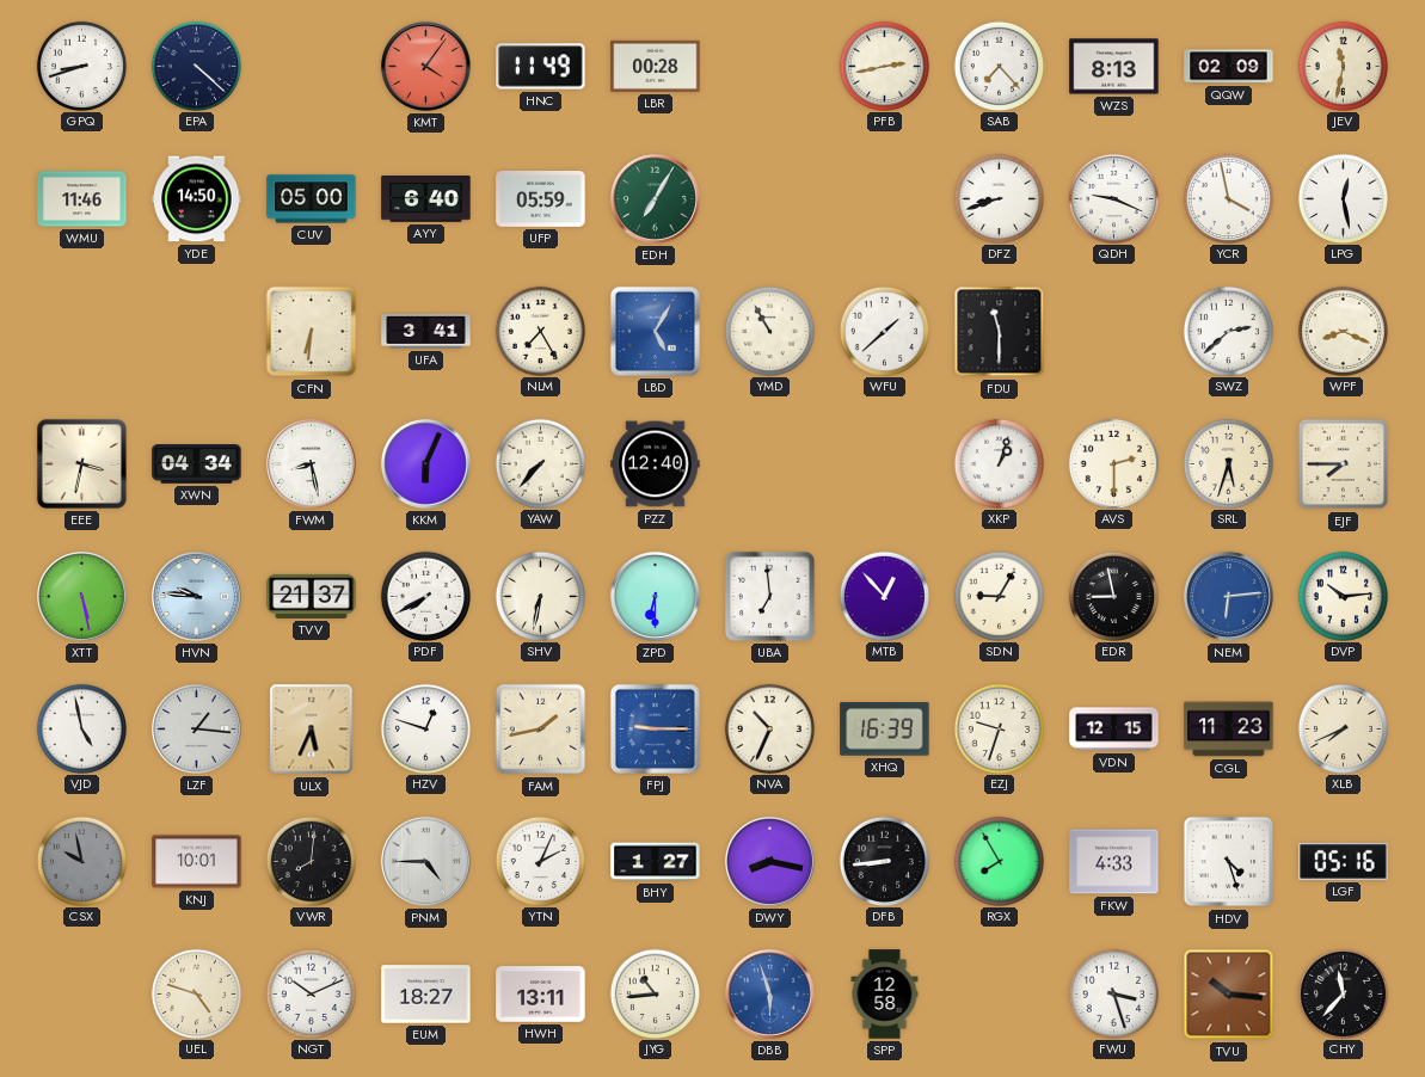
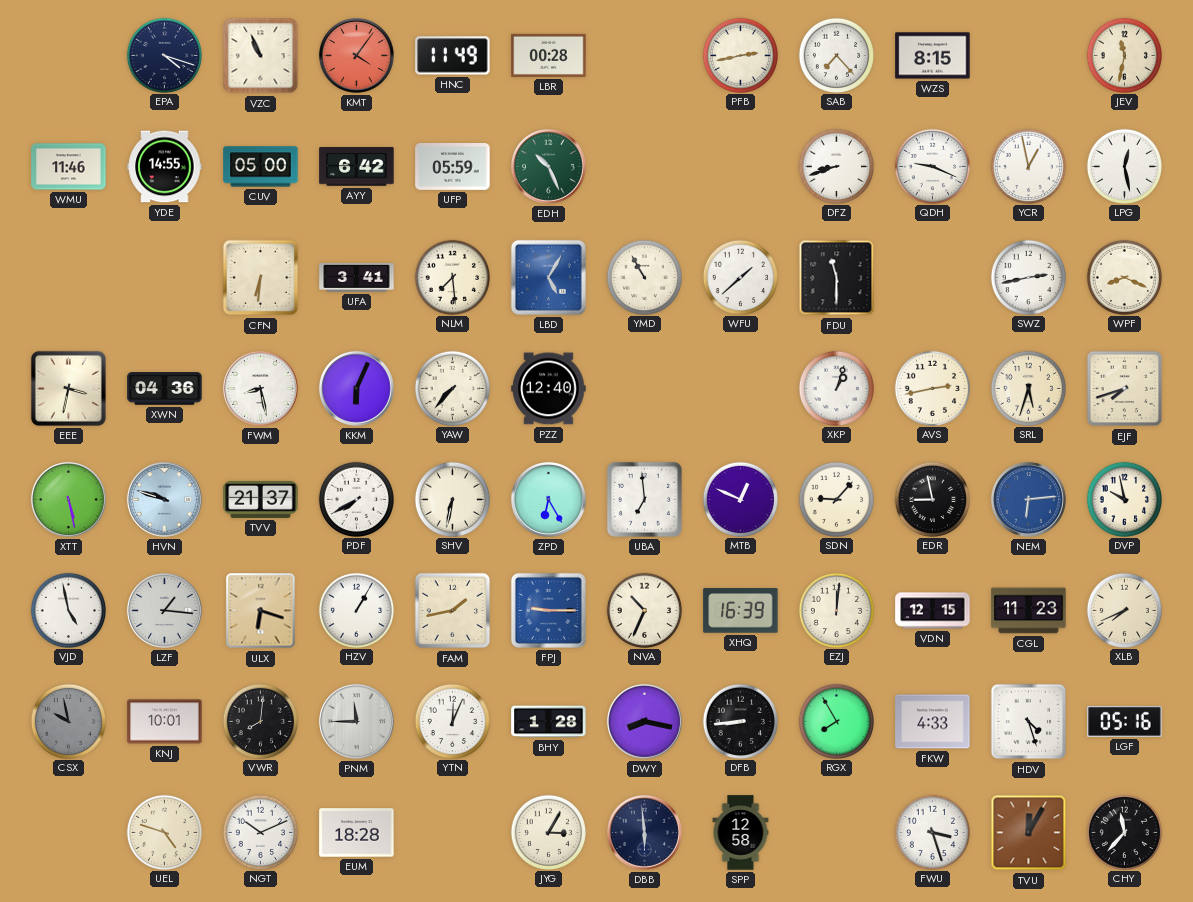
GPQ: 8:42 -> none
EPA: 4:22 -> 4:18
VZC: none -> 10:56
WZS: 8:13 -> 8:15
QQW: 02:09 -> none
YDE: 14:50 -> 14:55
AYY: 6:40 -> 6:42
EDH: 7:05 -> 10:26
YCR: 3:58 -> 12:58
NLM: 7:25 -> 7:29
SWZ: 2:38 -> 2:43
XWN: 04:34 -> 04:36
AVS: 2:30 -> 2:43
EJF: 7:45 -> 7:42
HVN: 9:46 -> 9:48
ZPD: 6:30 -> 6:25
MTB: 12:53 -> 12:49
SDN: 9:05 -> 9:07
DVP: 10:14 -> 9:58
ULX: 5:34 -> 6:18
HZV: 12:48 -> 1:05
EZJ: 9:33 -> 12:01
PNM: 4:45 -> 11:45
YTN: 2:04 -> 12:04
BHY: 1:27 -> 1:28
EUM: 18:27 -> 18:28
HWH: 13:11 -> none
JYG: 10:44 -> 3:05
DBB: 5:57 -> 5:59
DBB dial: blue -> navy
TVU: 10:16 -> 12:05
